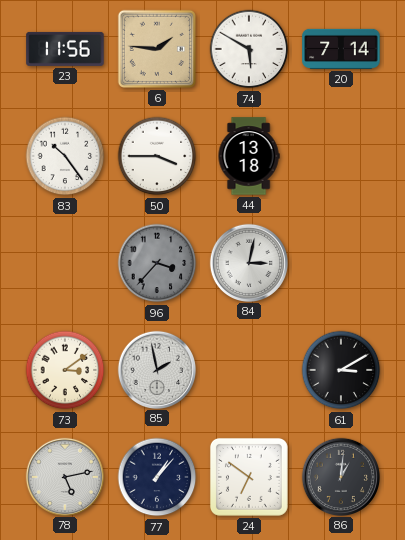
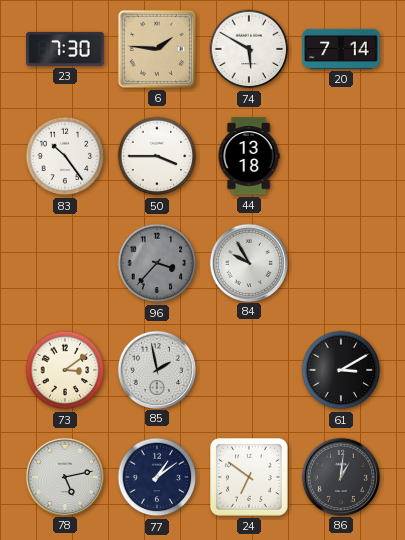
23: 11:56 -> 7:30
84: 3:02 -> 9:55
77: 1:07 -> 1:09
